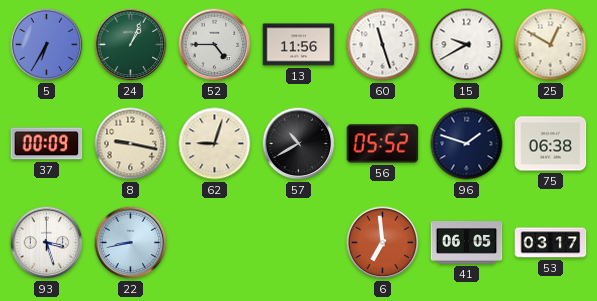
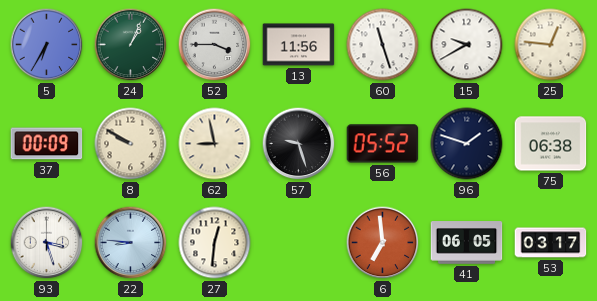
52: 4:45 -> 3:45
25: 12:50 -> 12:46
8: 9:17 -> 9:50
62: 9:03 -> 8:58
57: 10:40 -> 9:27
22: 8:43 -> 8:46
27: none -> 12:31
